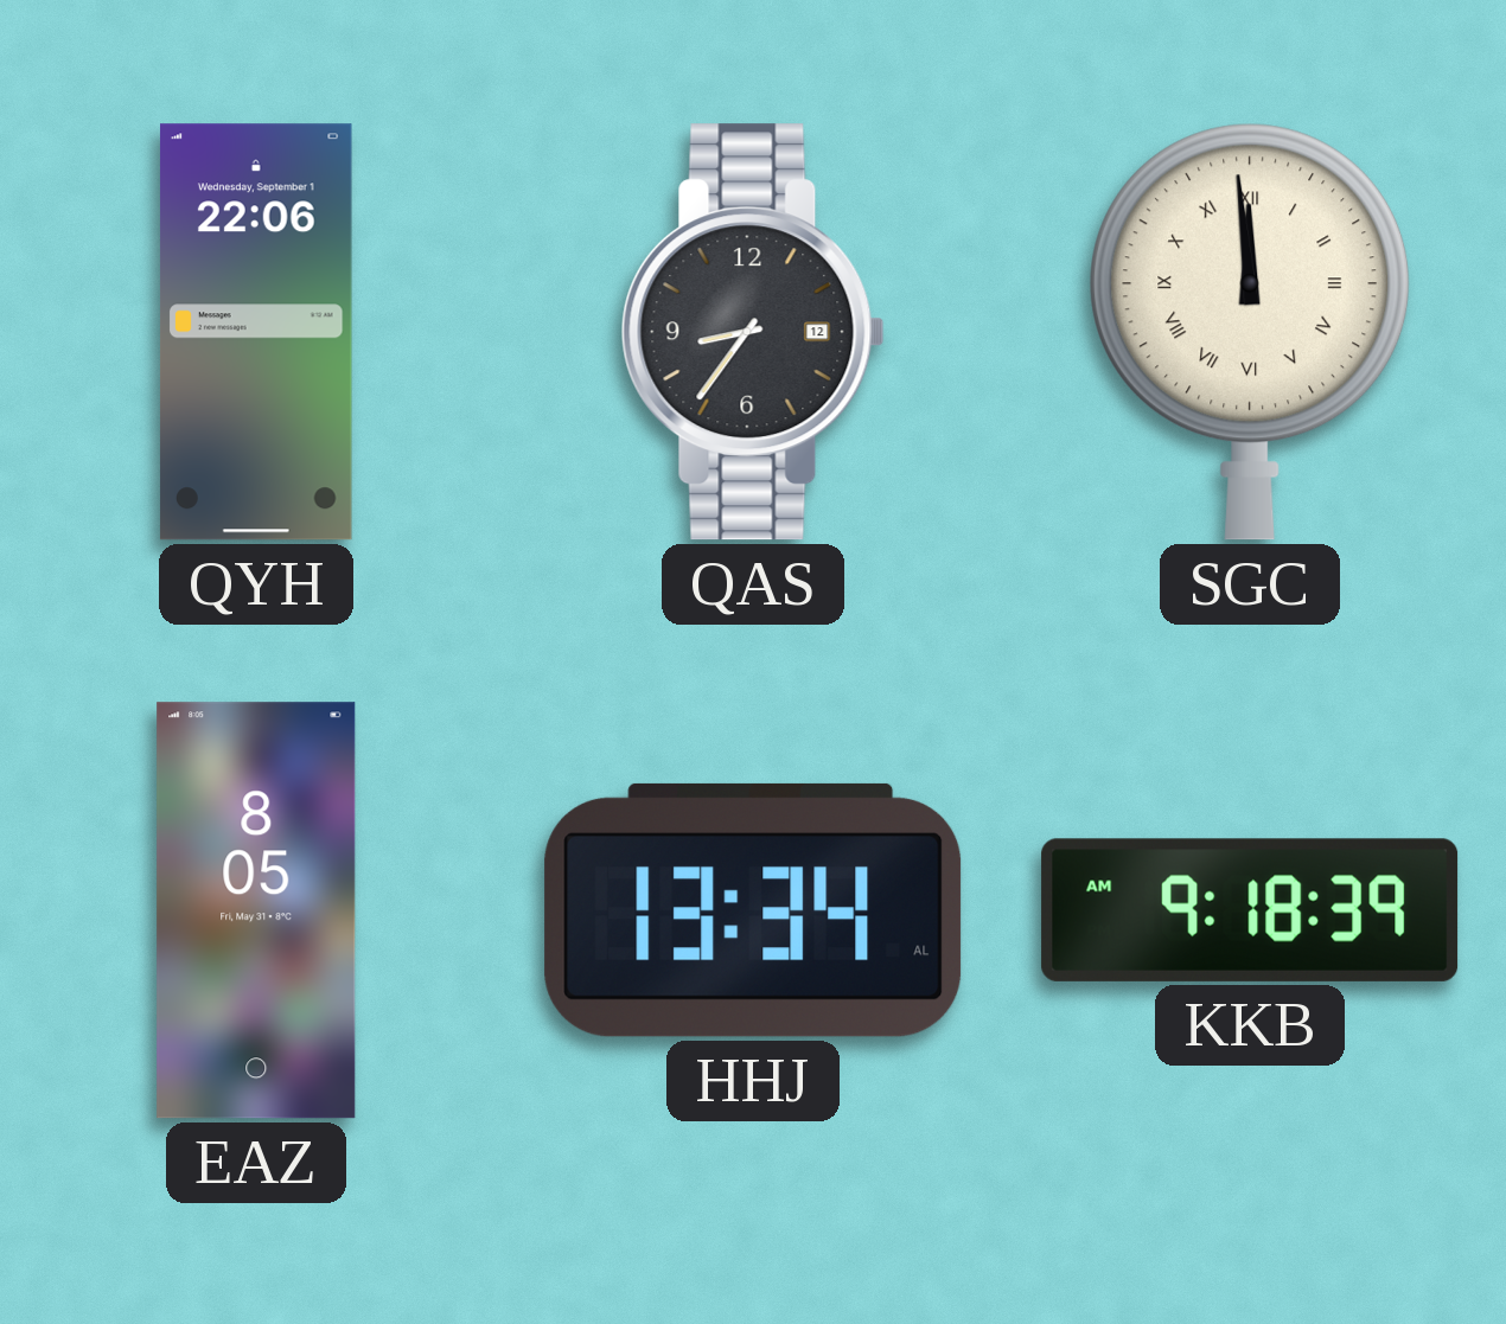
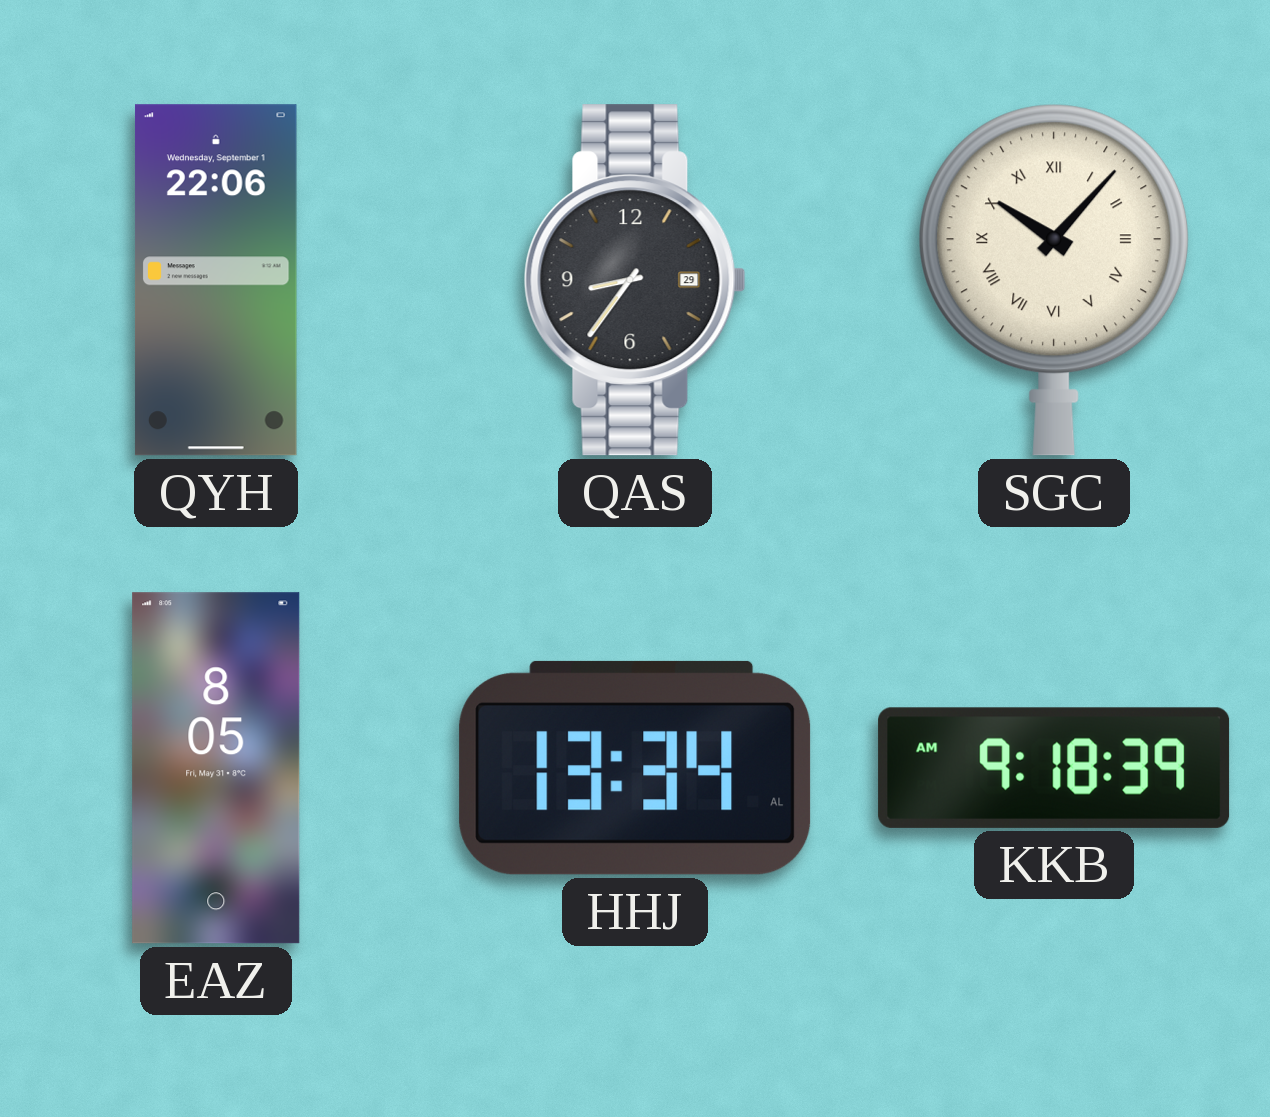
QAS date: 12 -> 29
SGC: 11:59 -> 10:07
